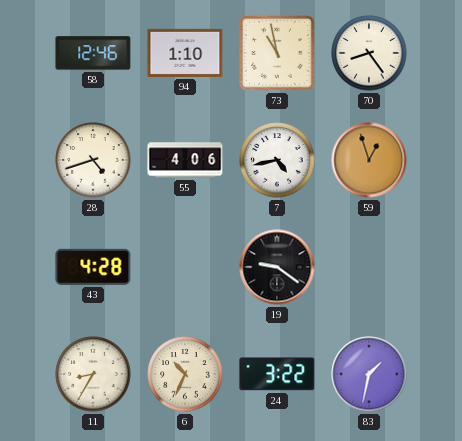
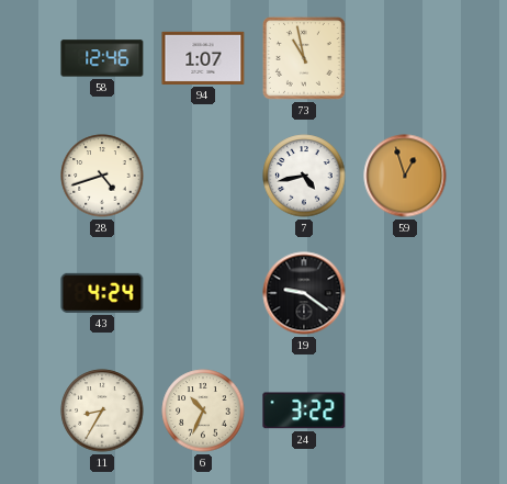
94: 1:10 -> 1:07
70: 8:24 -> none
55: 4:06 -> none
43: 4:28 -> 4:24
83: 1:32 -> none
